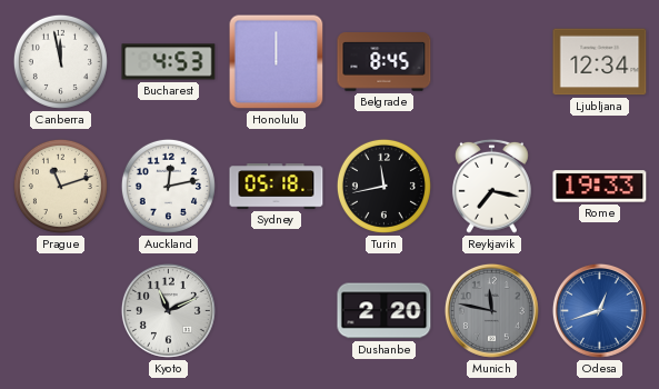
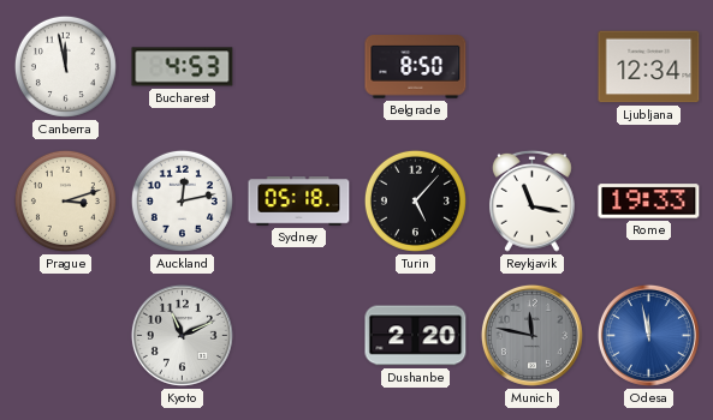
Honolulu: 12:00 -> none
Belgrade: 8:45 -> 8:50
Prague: 11:12 -> 3:12
Turin: 11:43 -> 5:07
Reykjavik: 7:17 -> 11:17
Odesa: 12:42 -> 11:58
